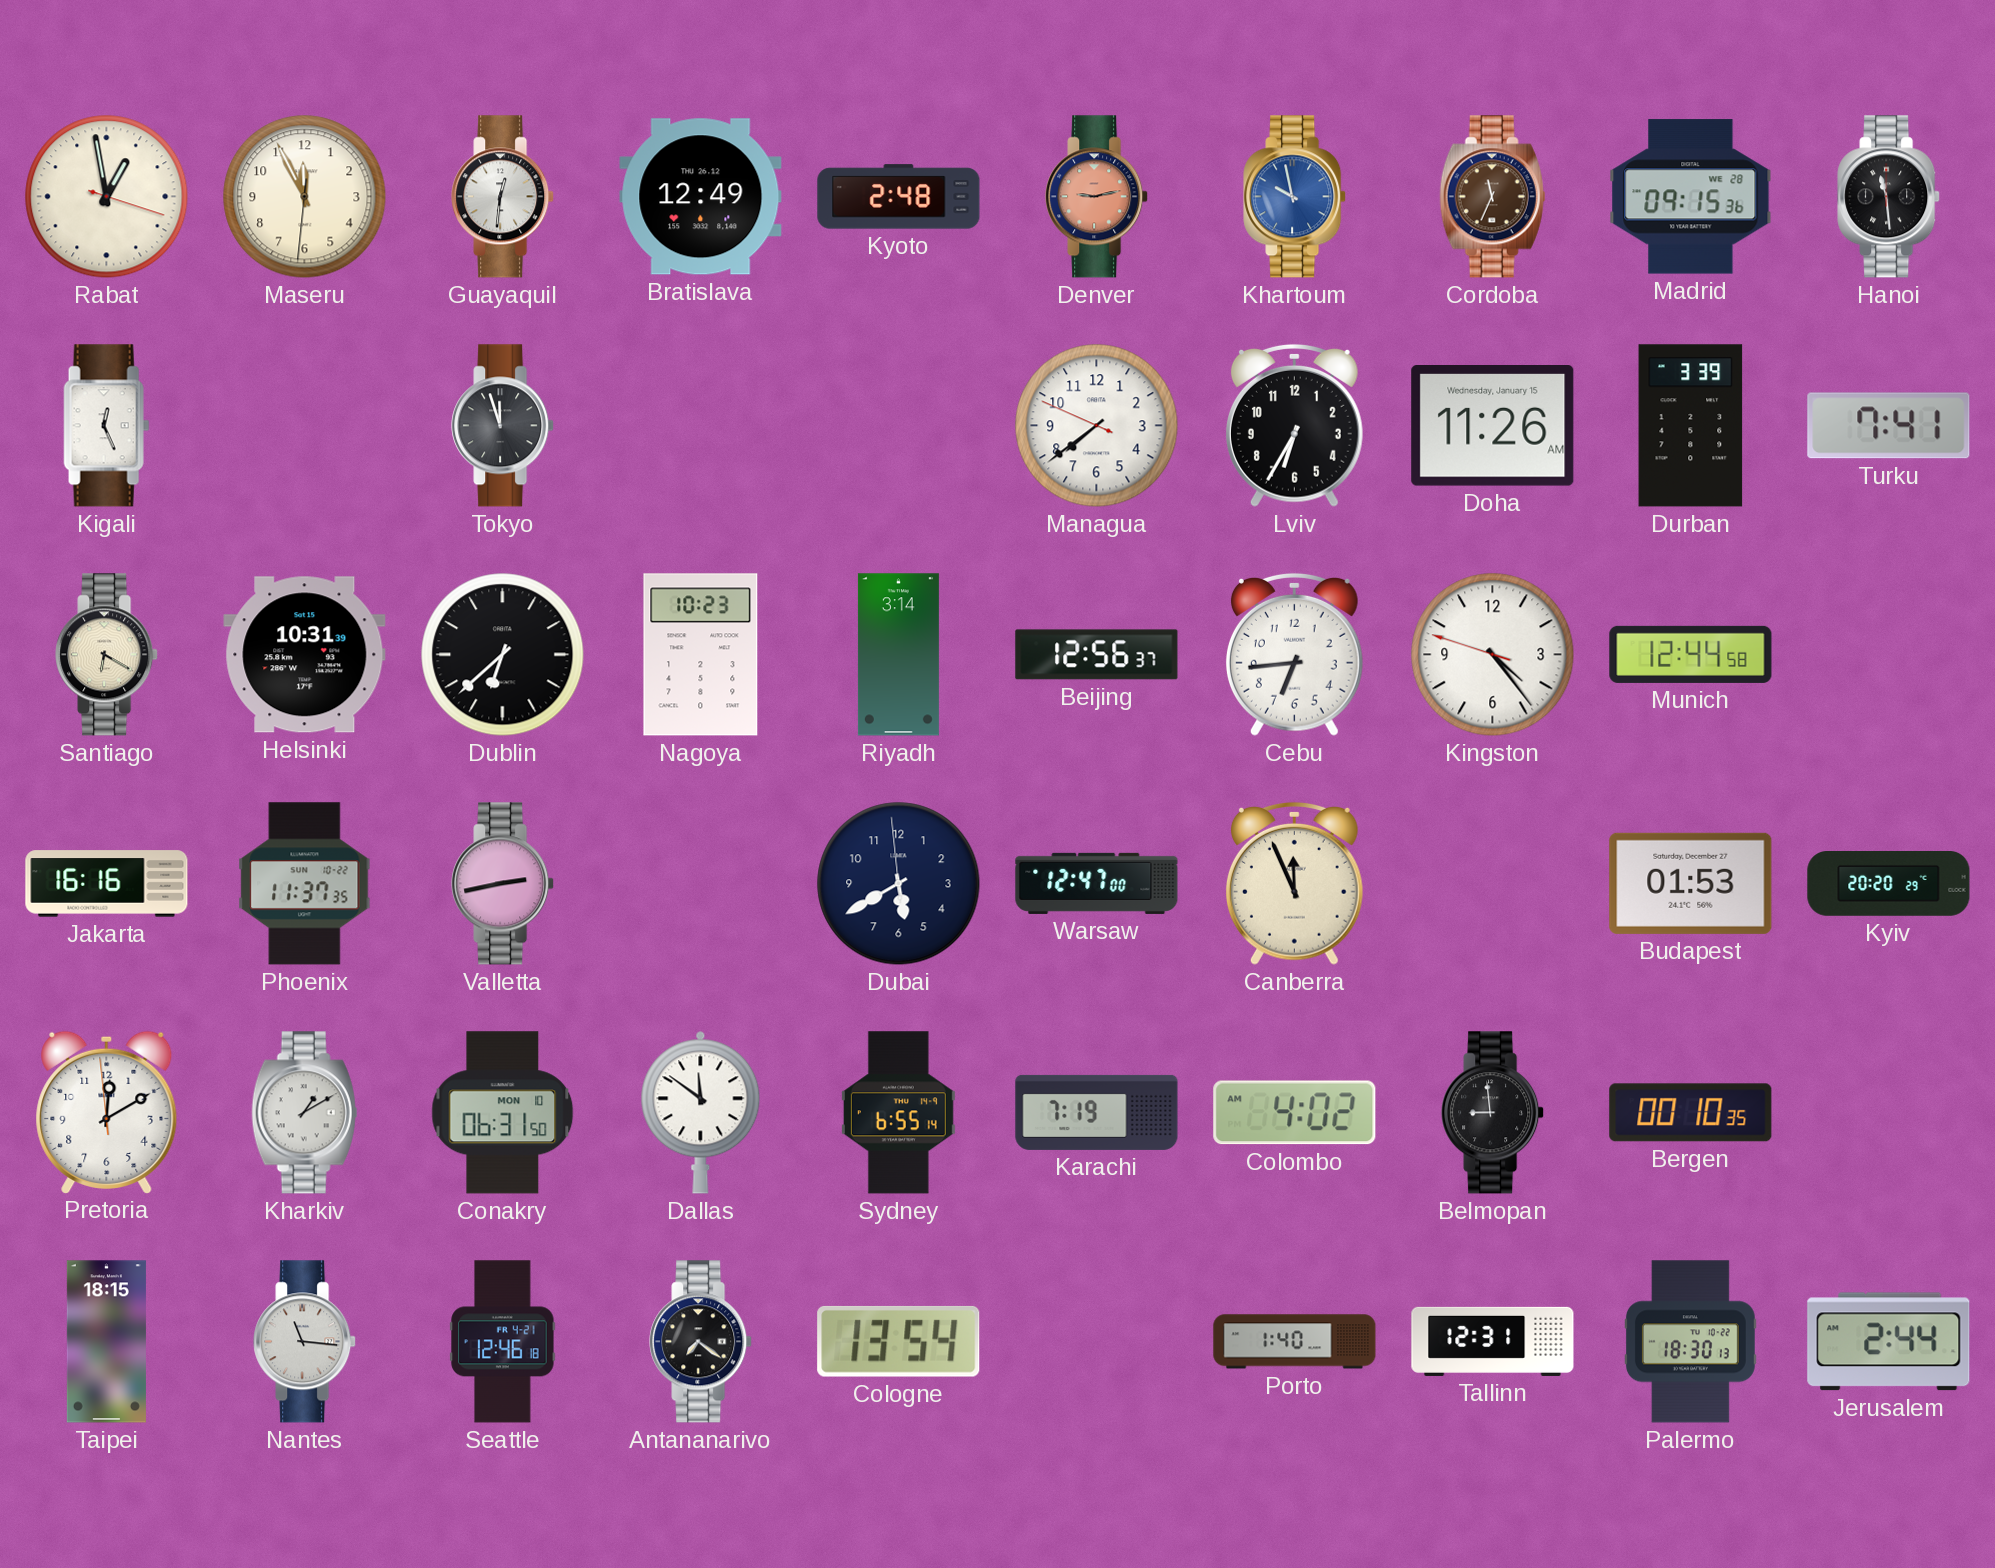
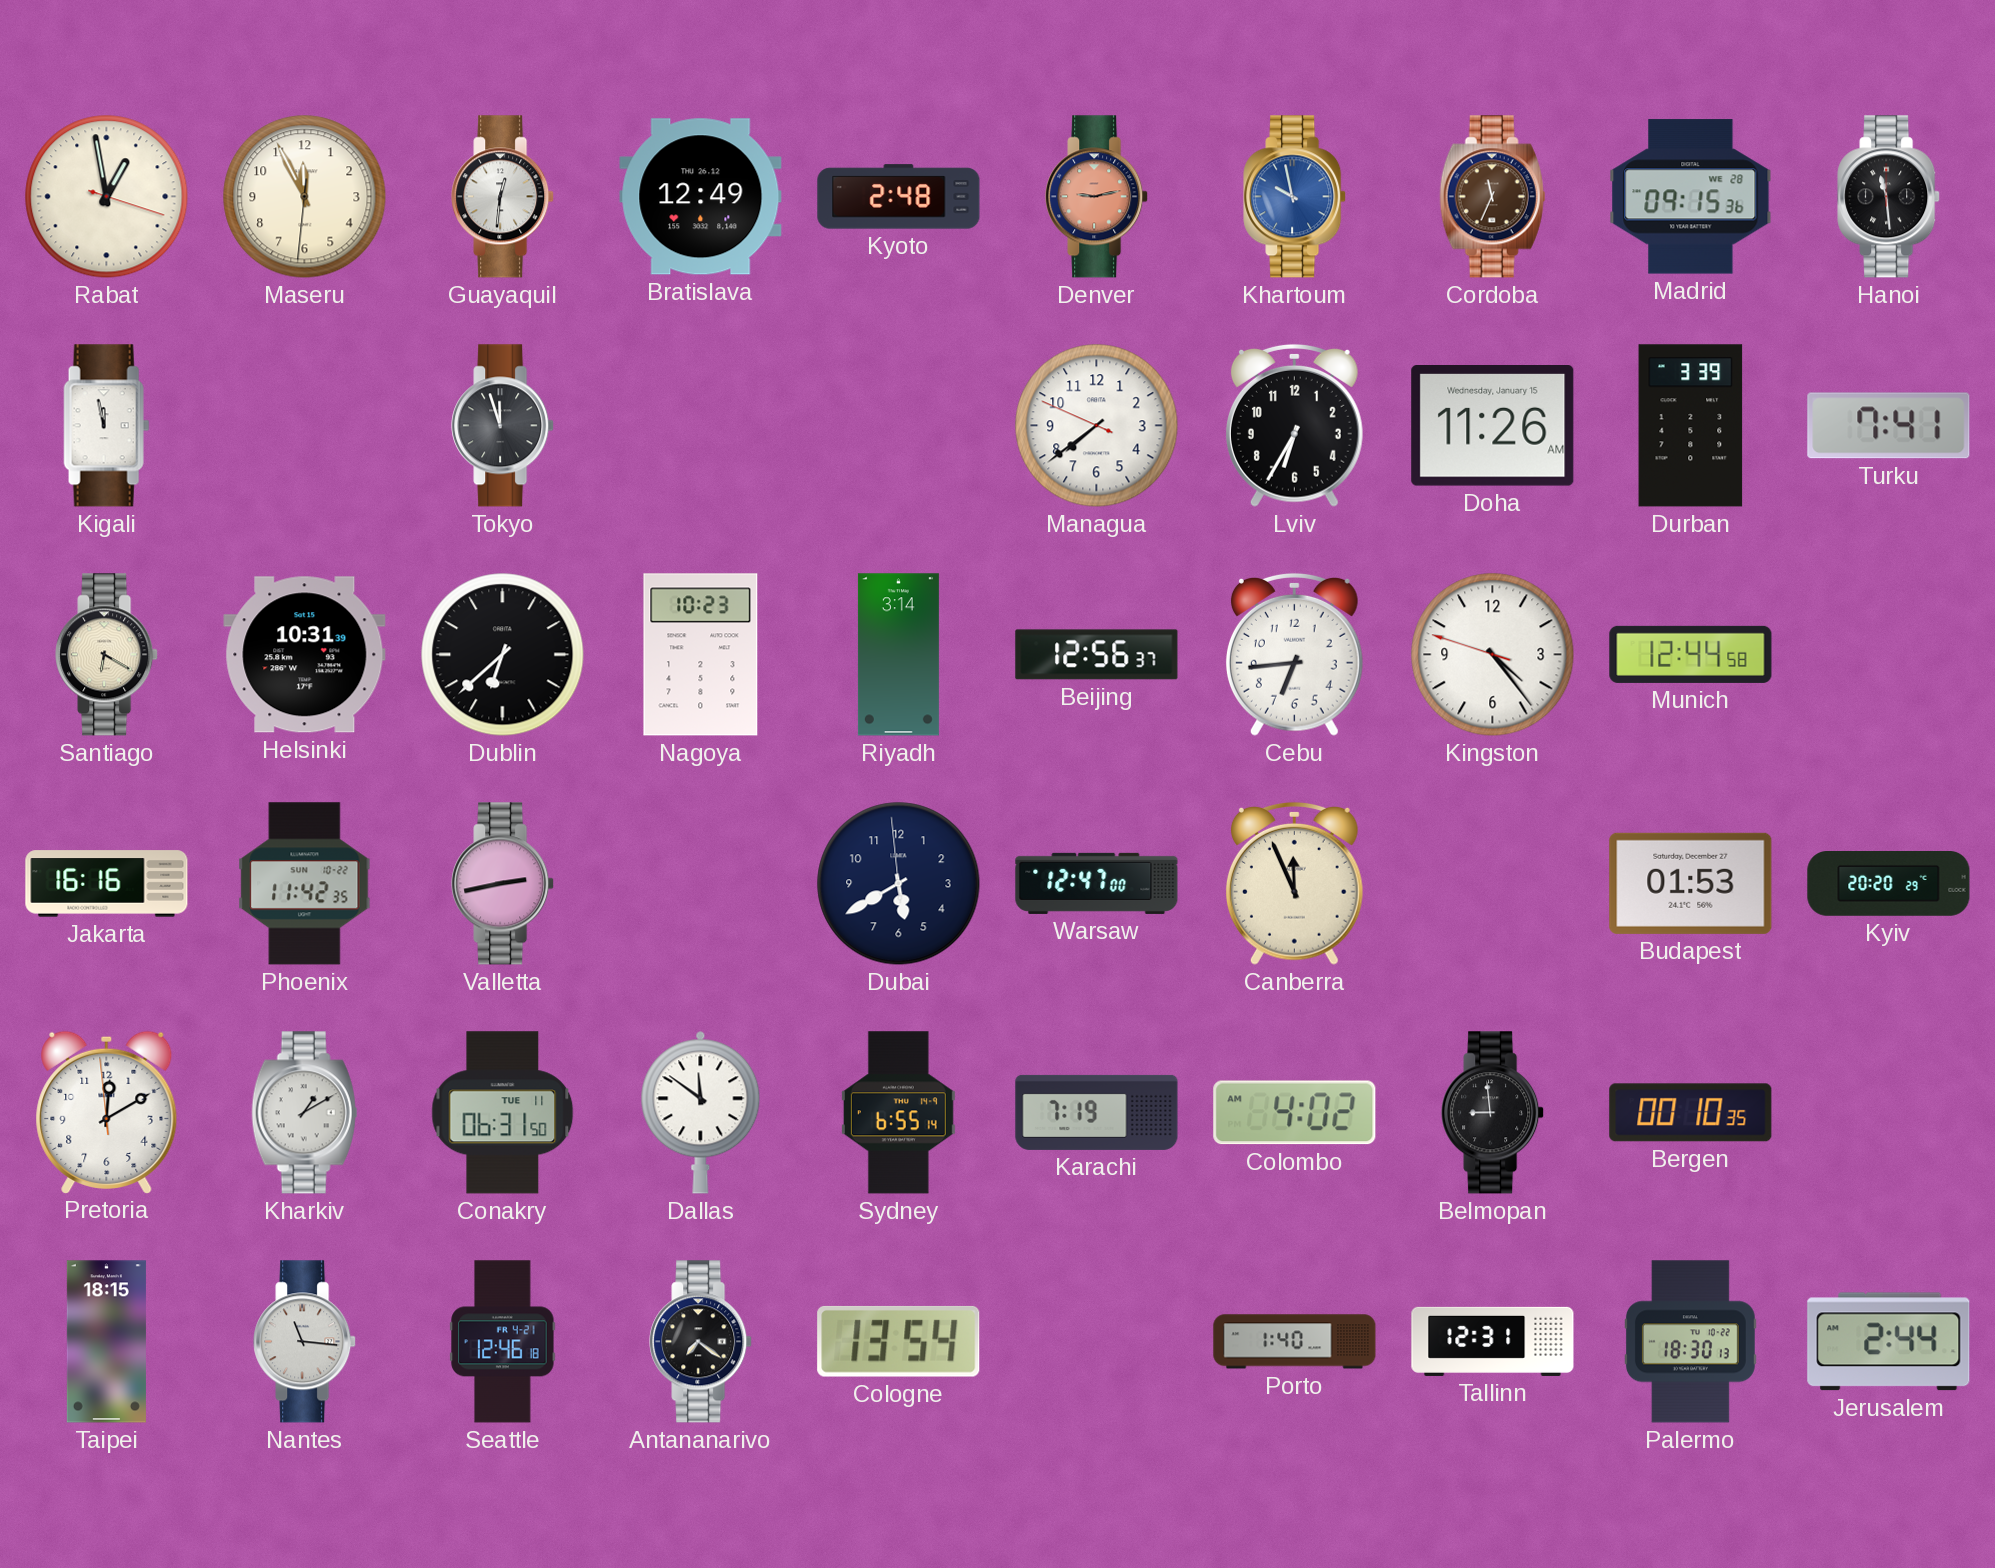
Kigali: 12:26 -> 11:58
Phoenix: 11:37 -> 11:42
Conakry date: MON 10 -> TUE 11
